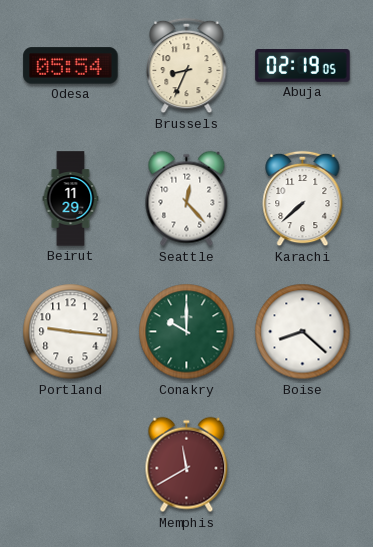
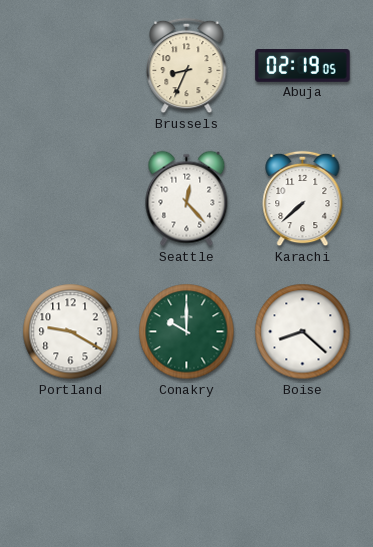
Odesa: 05:54 -> none
Beirut: 11:29 -> none
Portland: 9:16 -> 9:20
Memphis: 11:40 -> none
